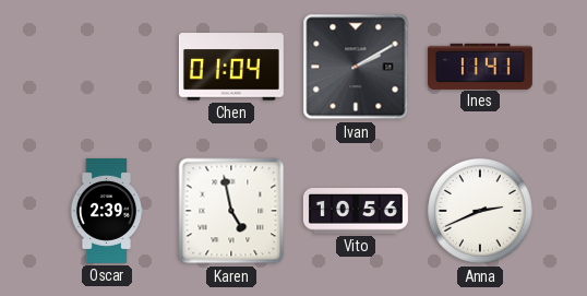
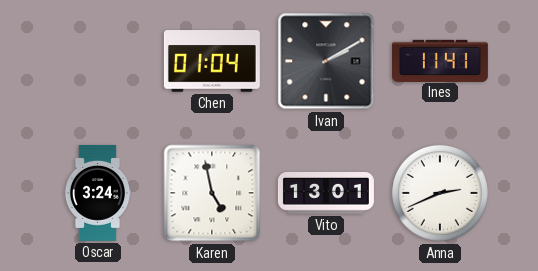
Oscar: 2:39 -> 3:24
Vito: 10:56 -> 13:01
